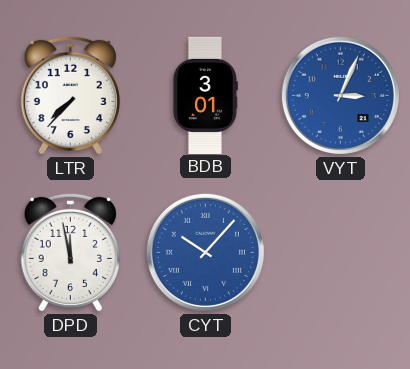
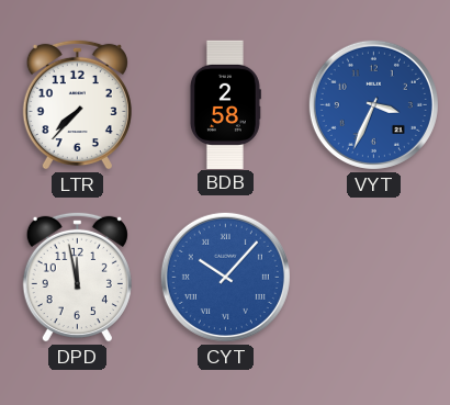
BDB: 3:01 -> 2:58
VYT: 3:04 -> 3:34
